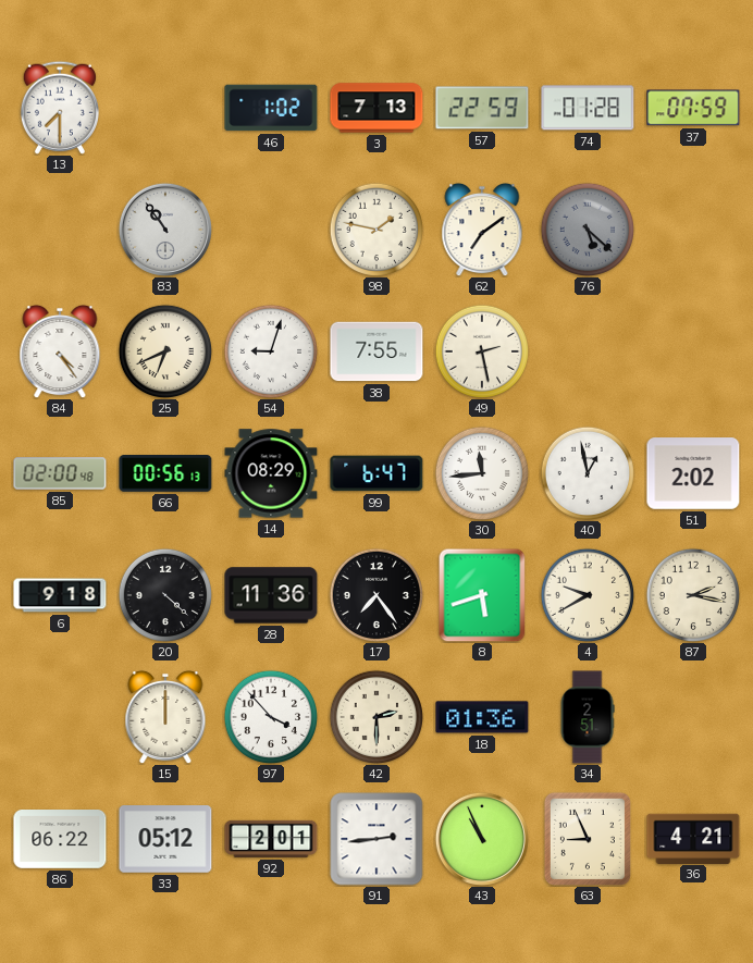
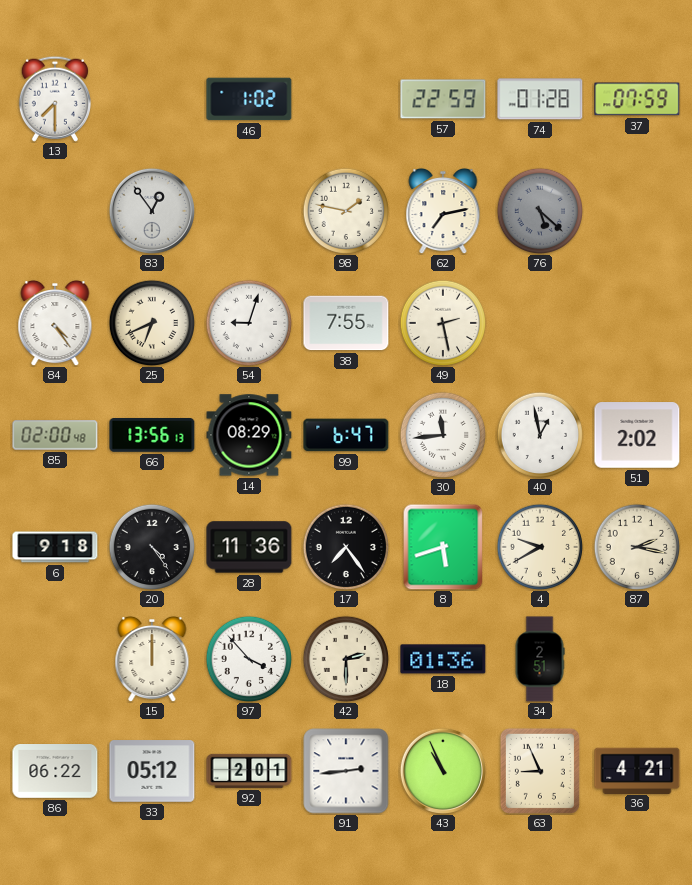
3: 7:13 -> none
83: 10:54 -> 12:54
62: 7:09 -> 7:13
66: 00:56 -> 13:56
20: 4:22 -> 4:24
